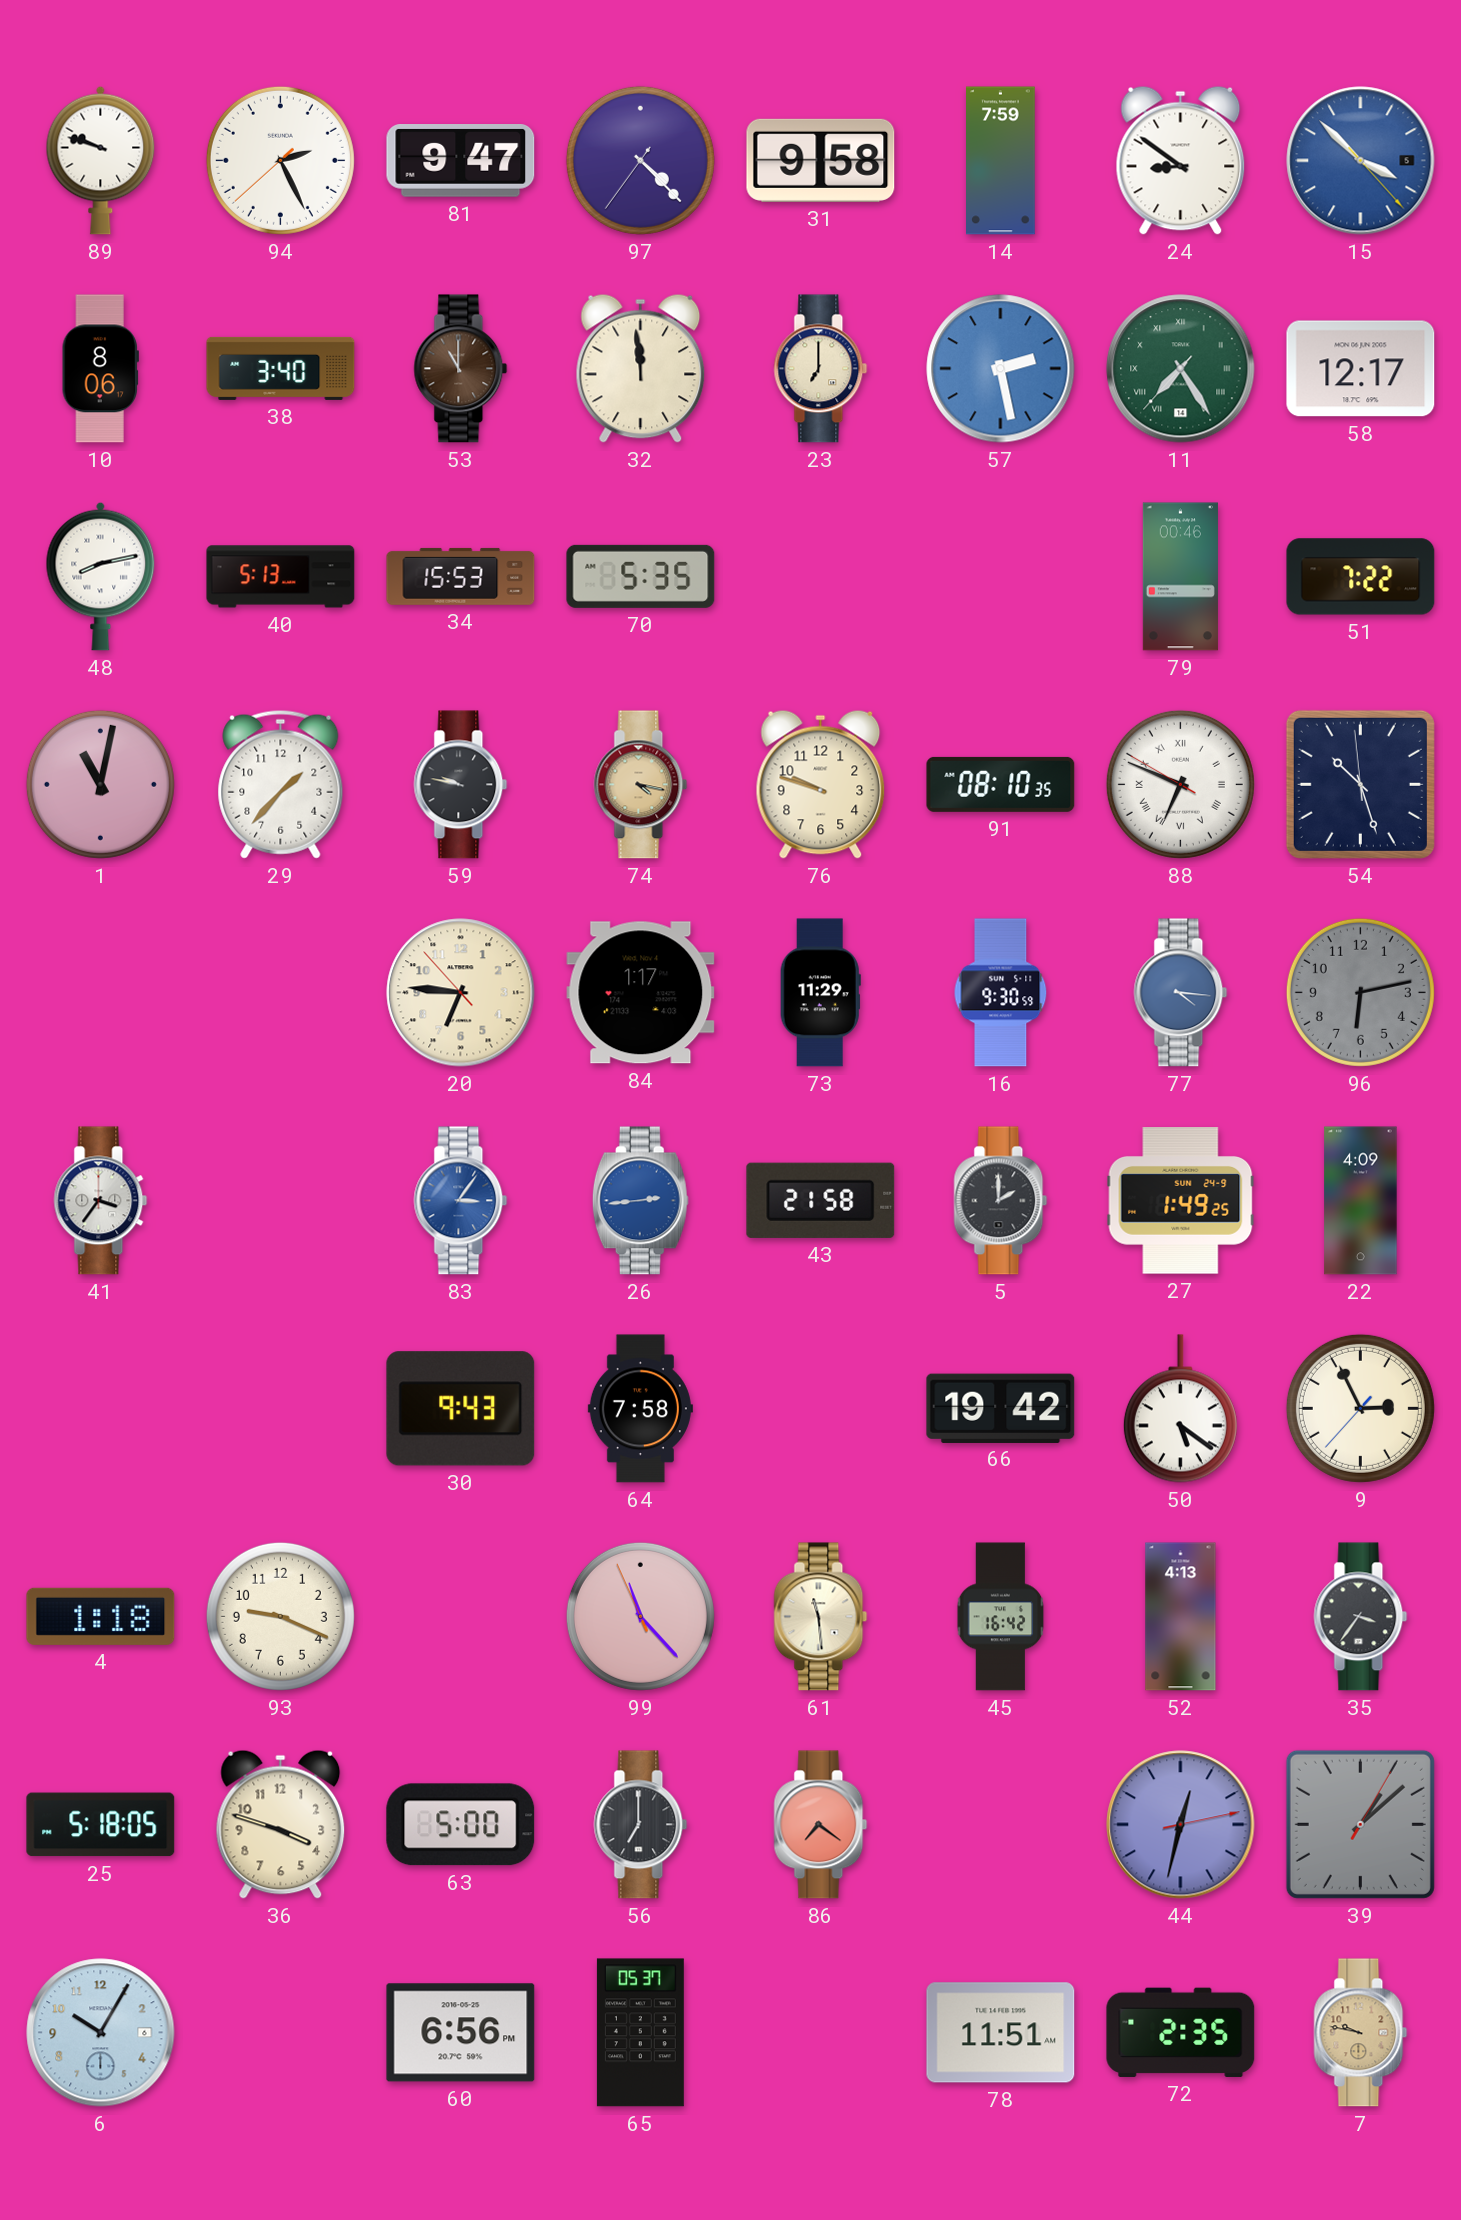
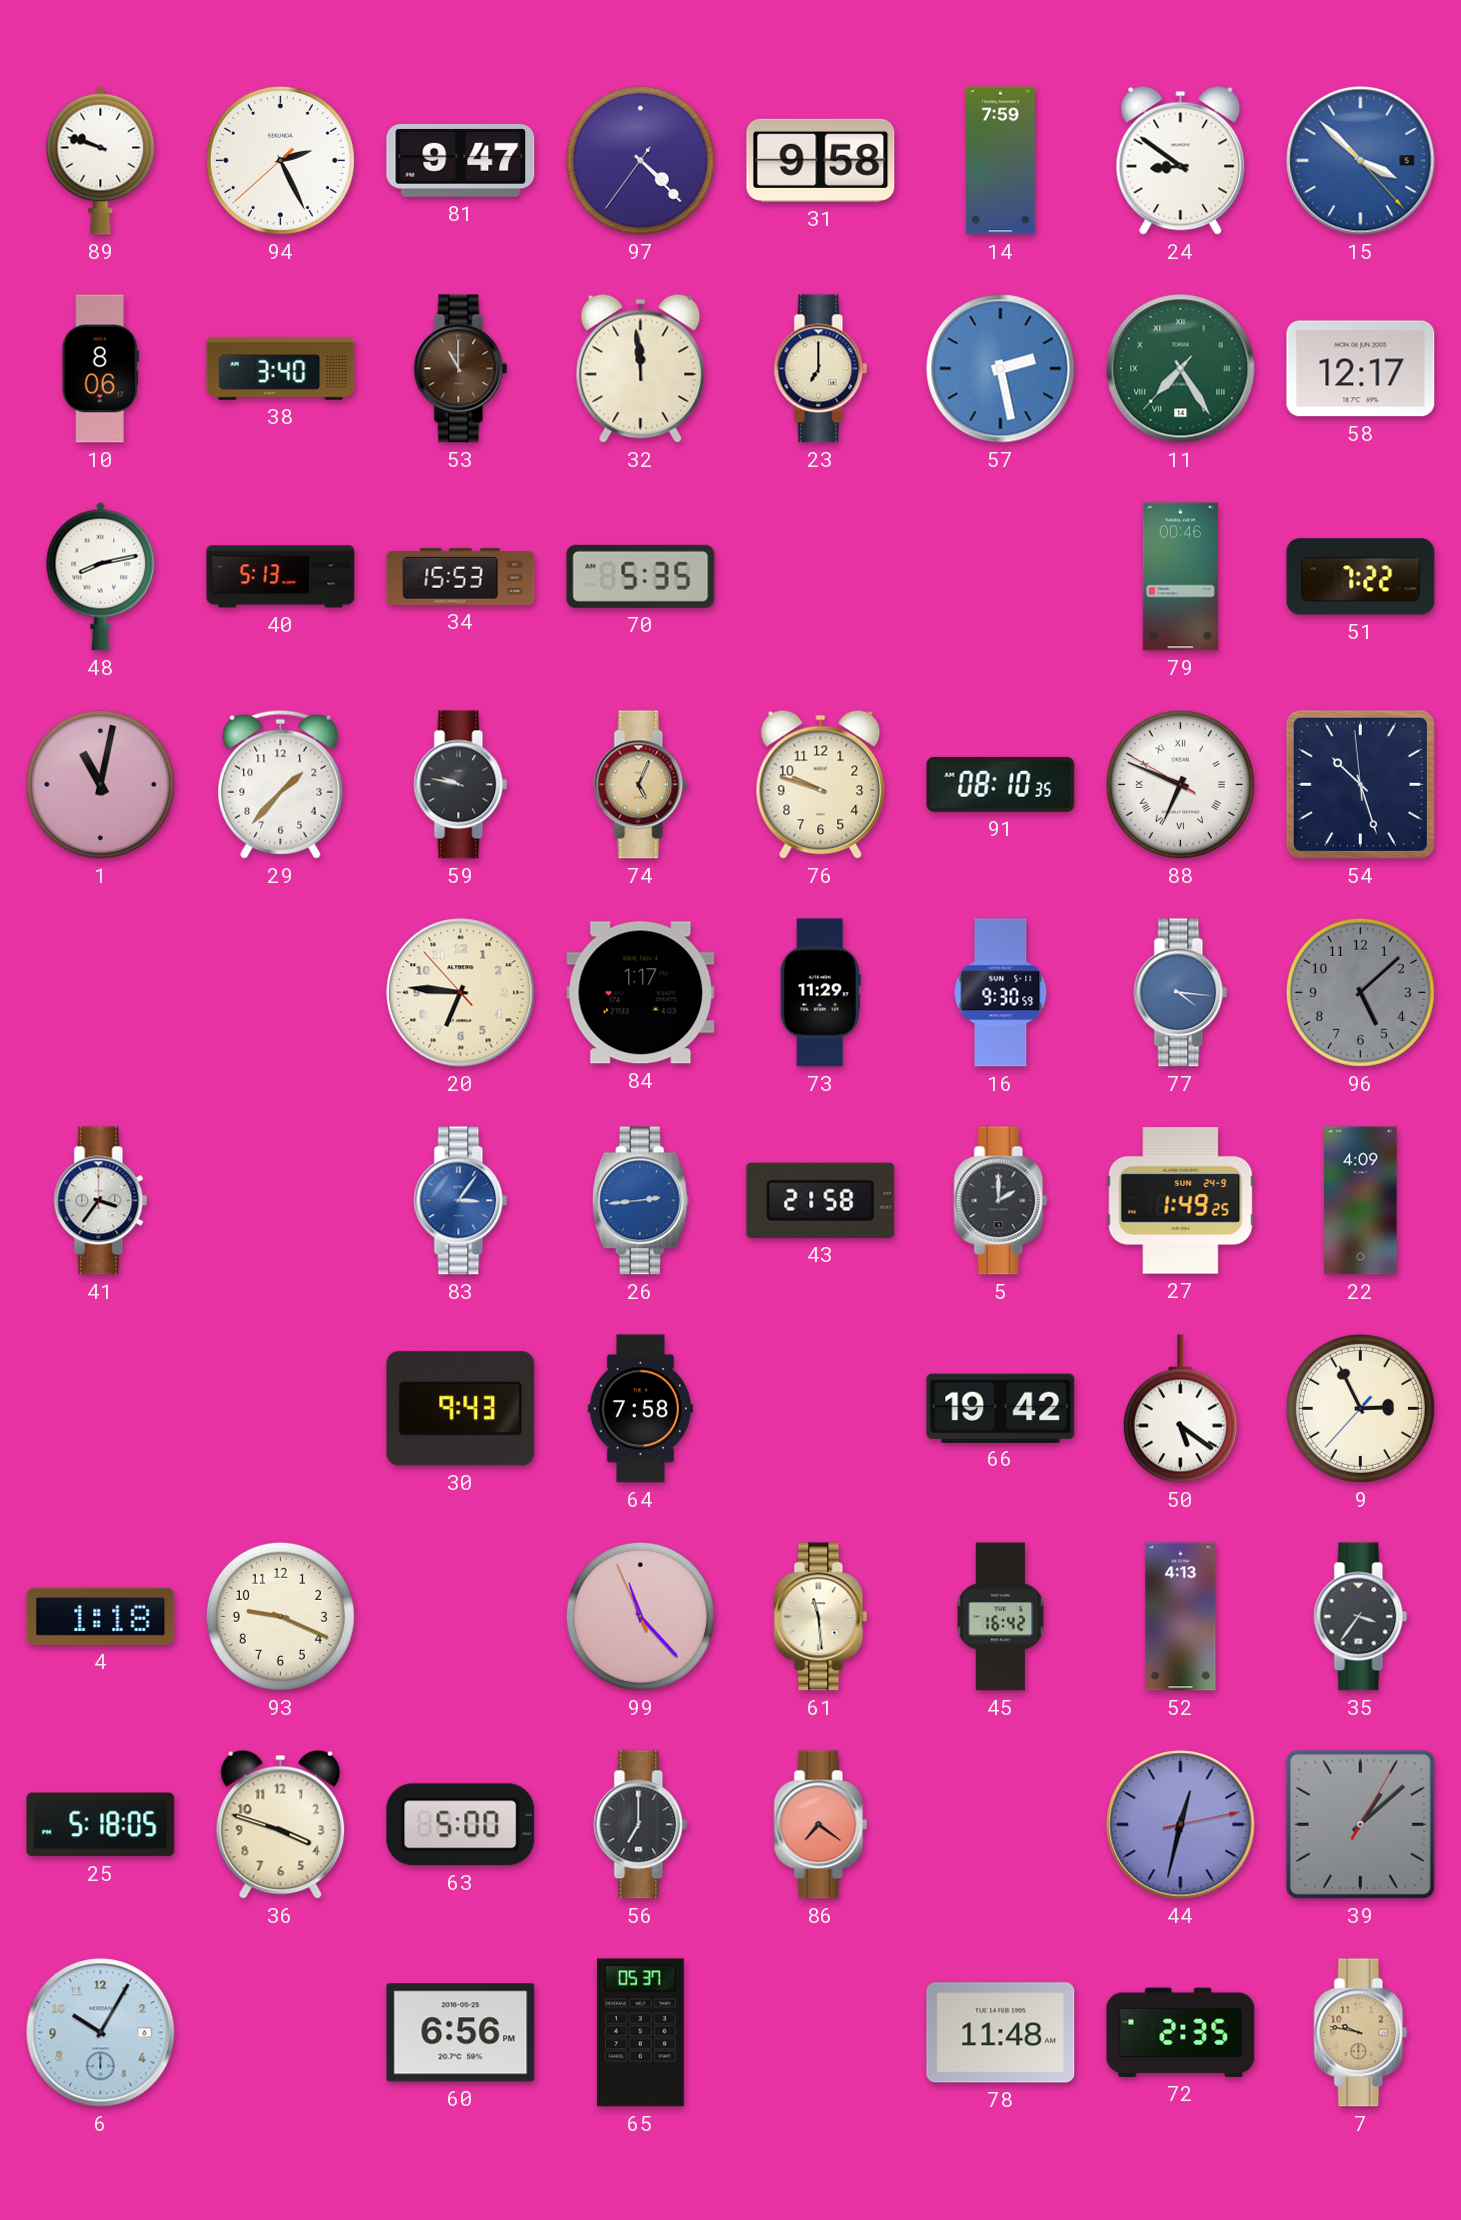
74: 4:17 -> 5:04
96: 6:13 -> 5:08
78: 11:51 -> 11:48
